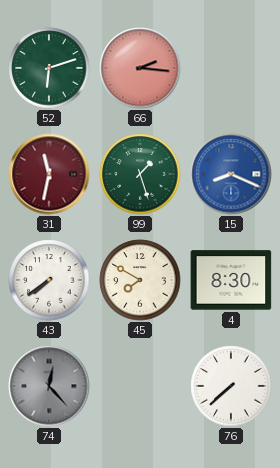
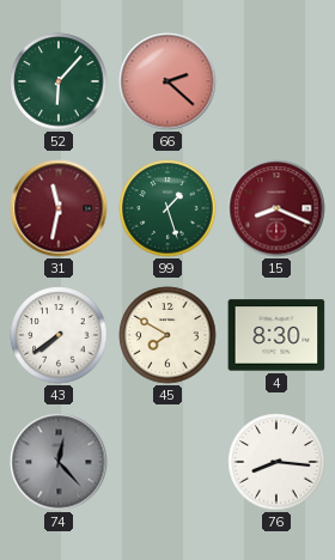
52: 6:12 -> 6:07
66: 2:16 -> 2:22
15 dial: blue -> burgundy
76: 7:38 -> 8:16
